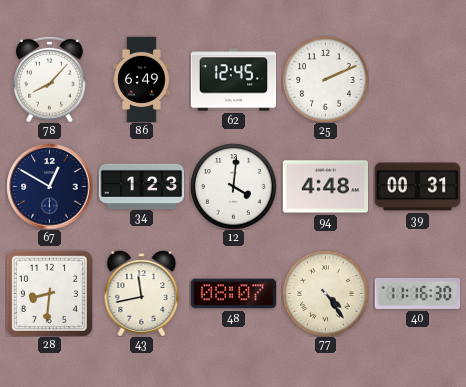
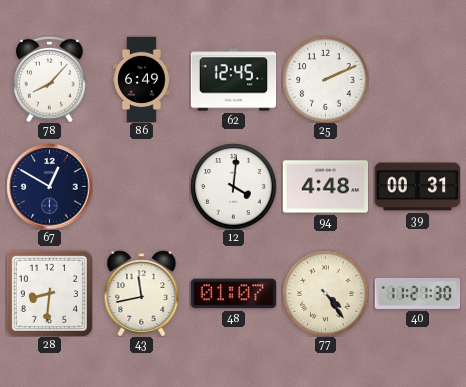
34: 1:23 -> none
48: 08:07 -> 01:07
40: 11:16 -> 11:21
